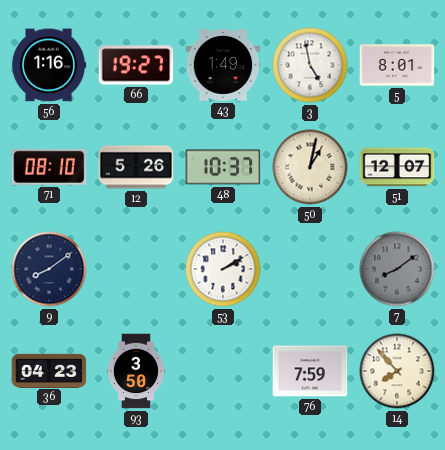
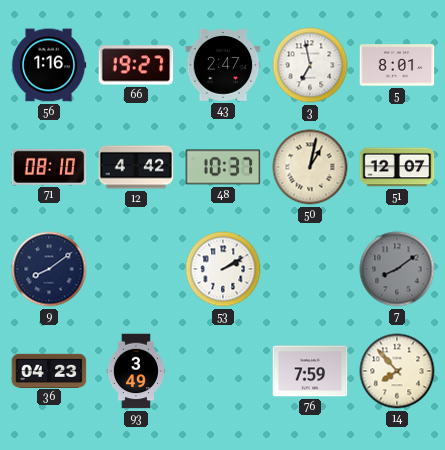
43: 1:49 -> 2:47
3: 4:58 -> 6:58
12: 5:26 -> 4:42
93: 3:50 -> 3:49
